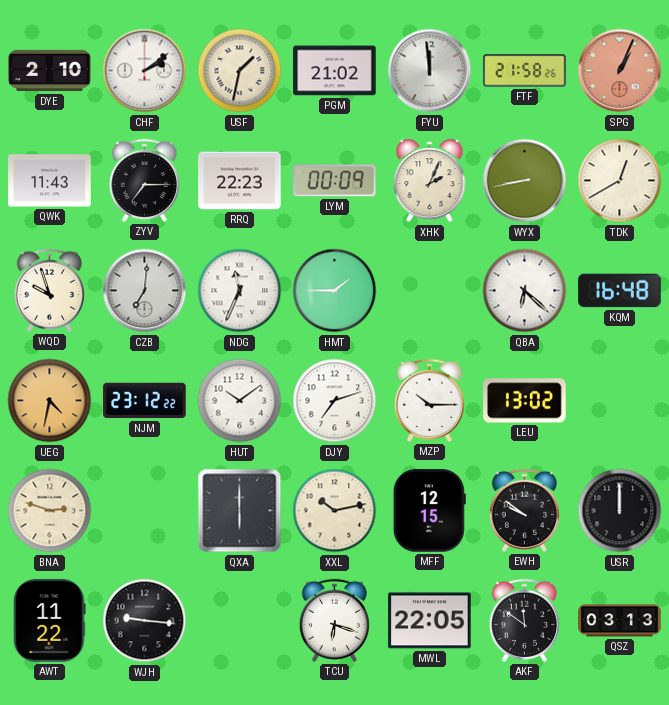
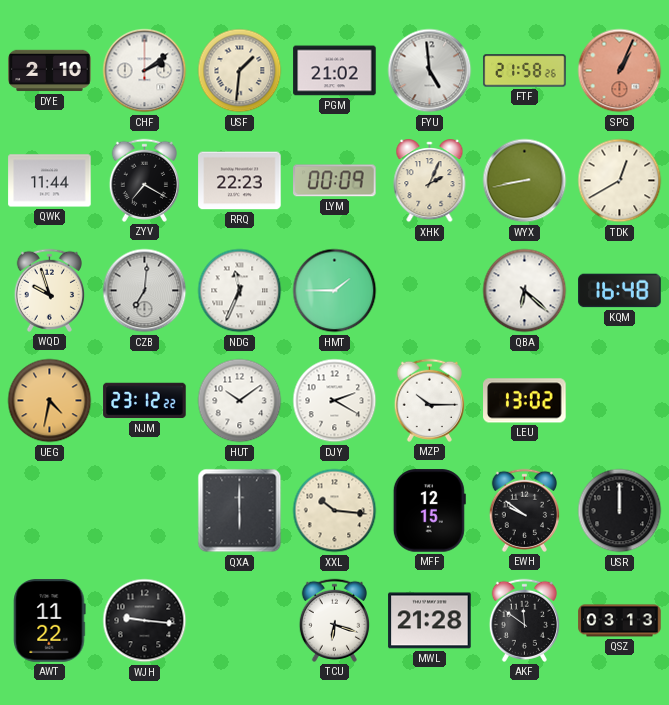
USF: 1:32 -> 1:31
FYU: 11:59 -> 4:59
QWK: 11:43 -> 11:44
ZYV: 7:15 -> 7:20
DJY: 7:12 -> 2:20
BNA: 2:48 -> none
XXL: 10:13 -> 10:16
MWL: 22:05 -> 21:28
